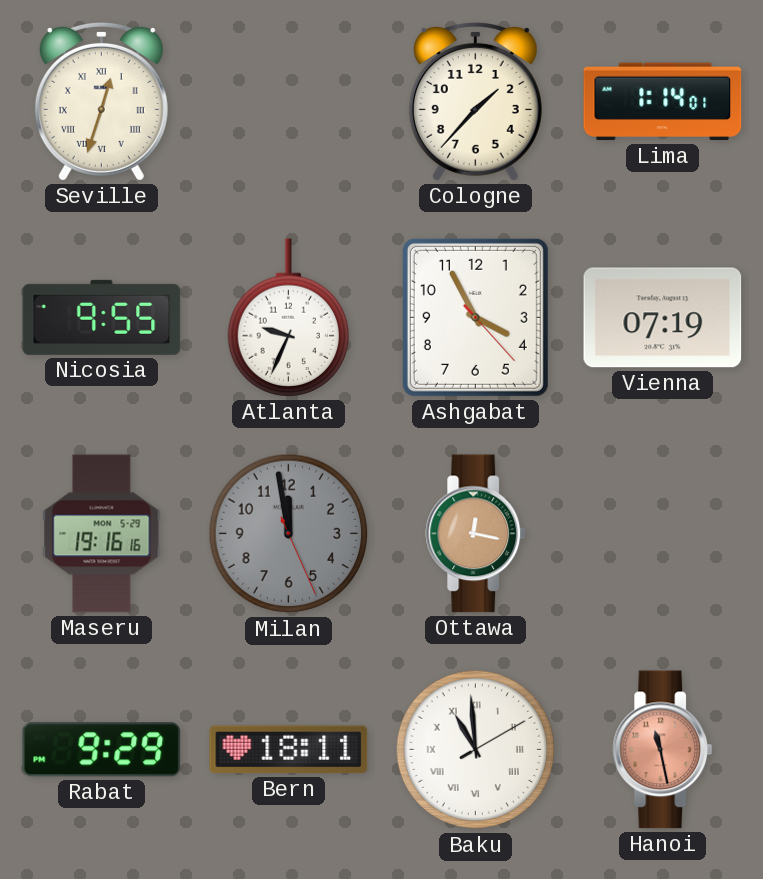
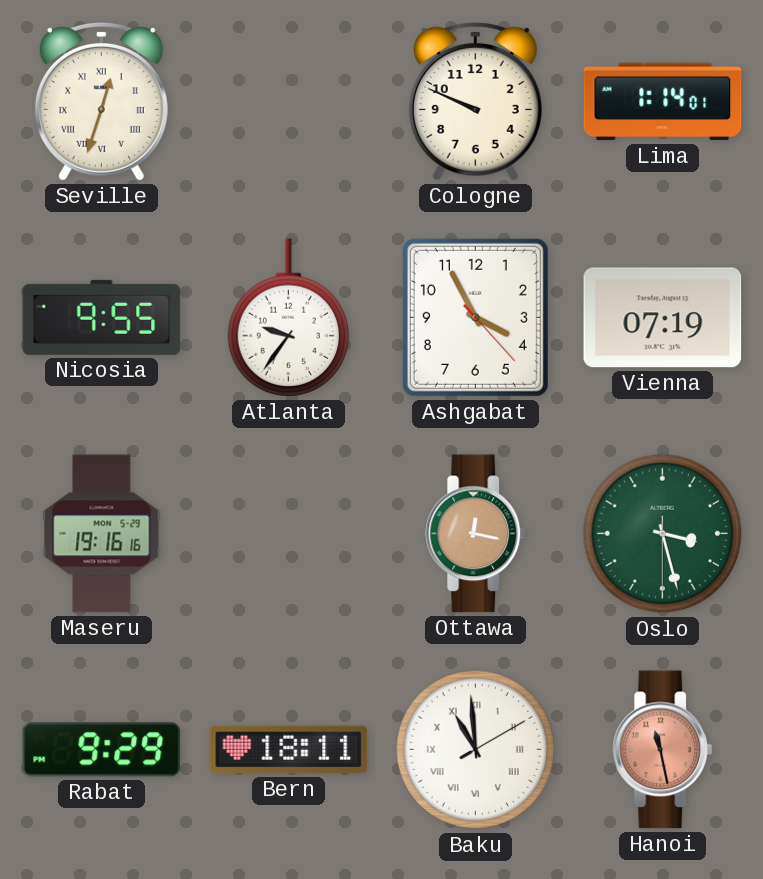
Cologne: 1:37 -> 9:49
Atlanta: 9:34 -> 9:36
Milan: 11:58 -> none
Oslo: none -> 3:27
